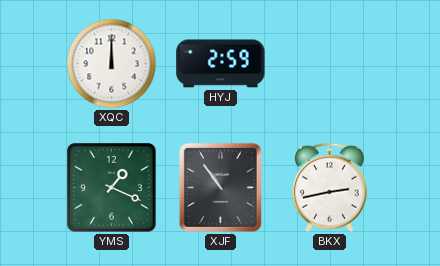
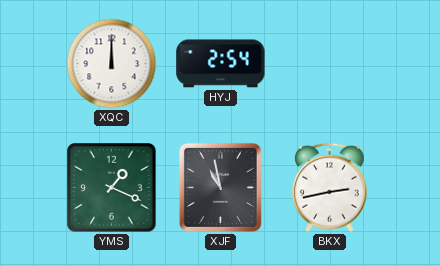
HYJ: 2:59 -> 2:54
XJF: 10:54 -> 10:58
